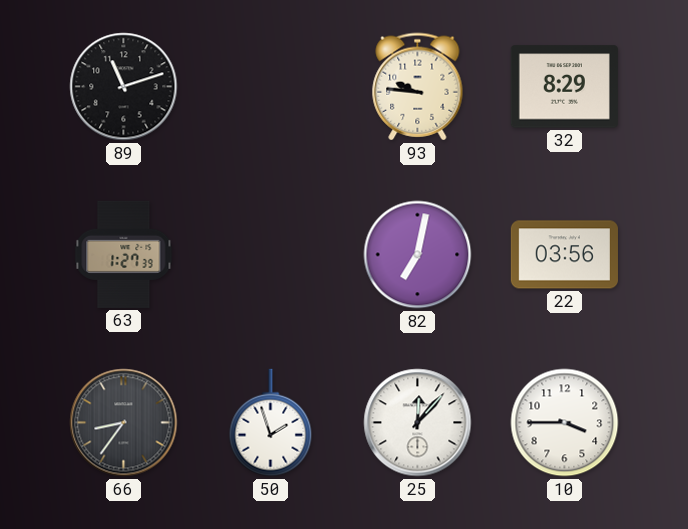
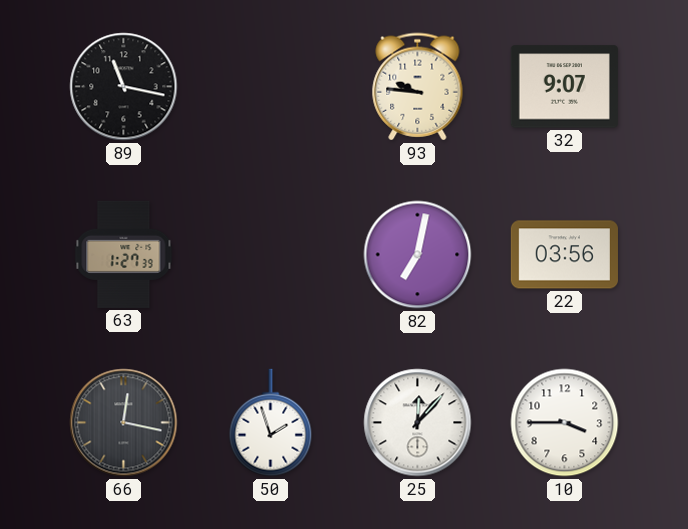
89: 11:12 -> 11:17
32: 8:29 -> 9:07
66: 8:36 -> 12:17
